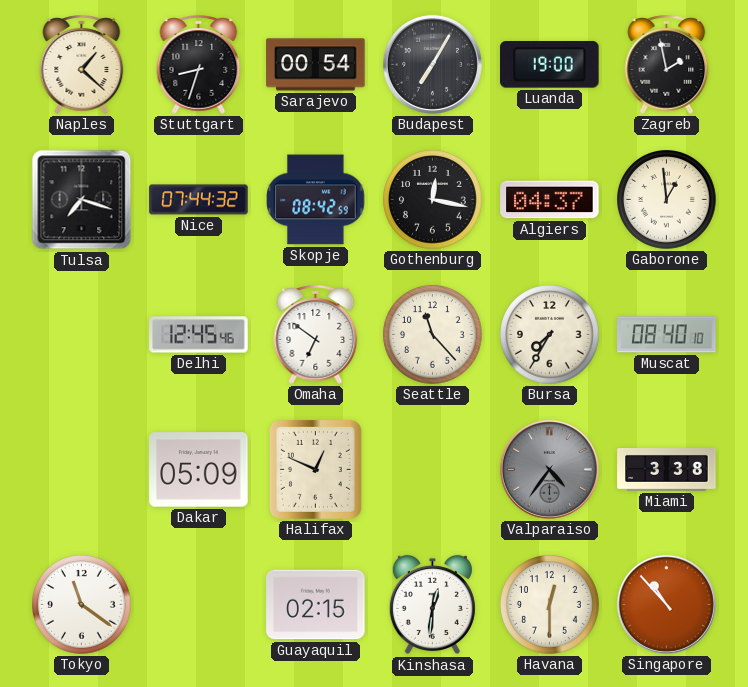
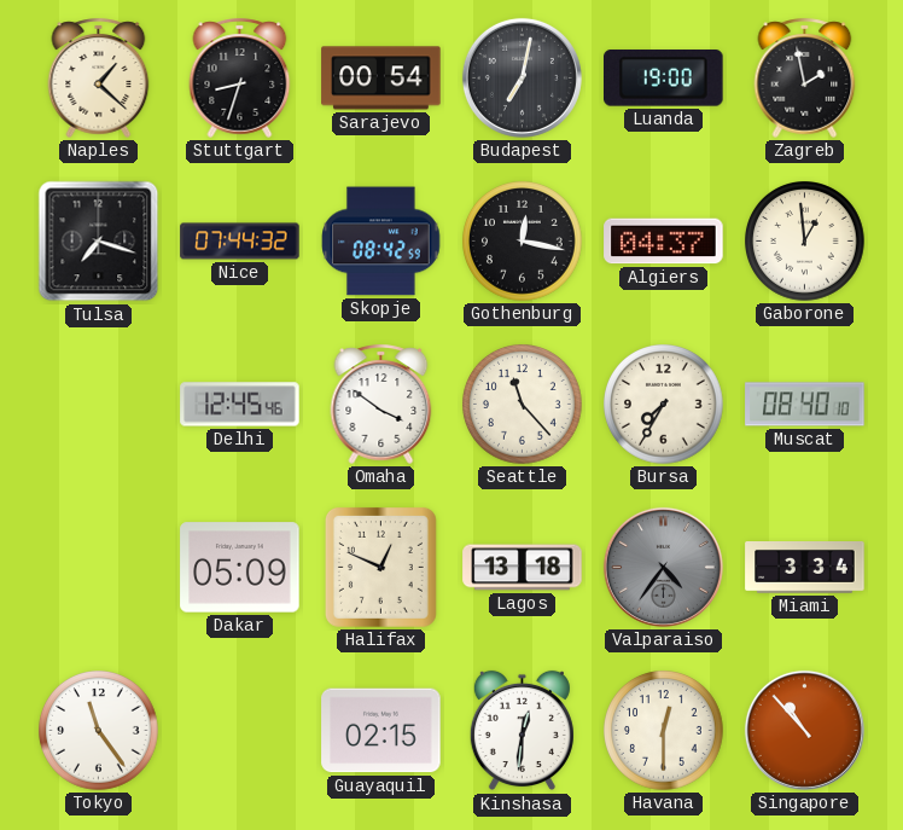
Budapest: 7:05 -> 7:02
Omaha: 6:51 -> 3:51
Lagos: none -> 13:18
Miami: 3:38 -> 3:34
Tokyo: 11:21 -> 11:24
